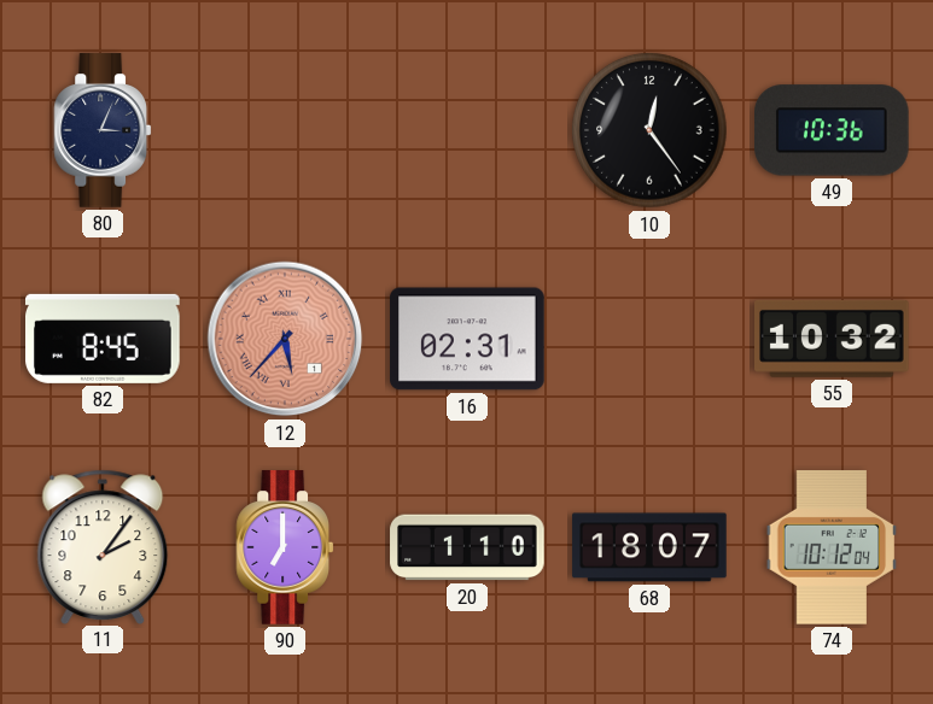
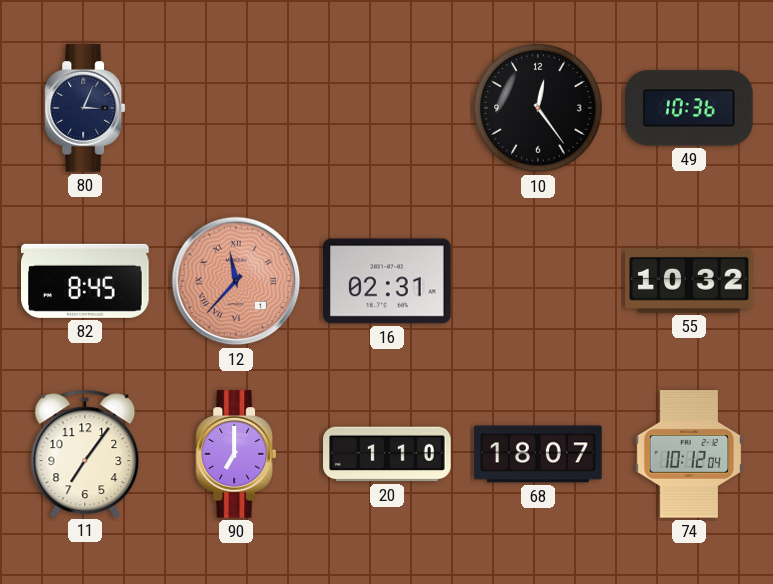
12: 5:37 -> 11:37
11: 2:06 -> 7:06
